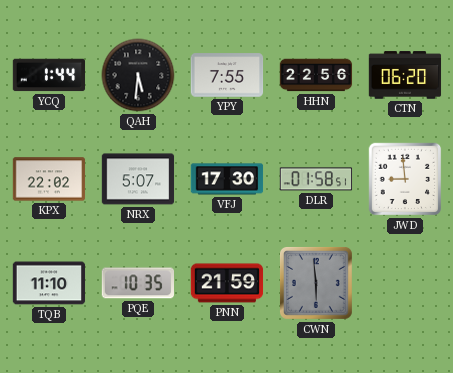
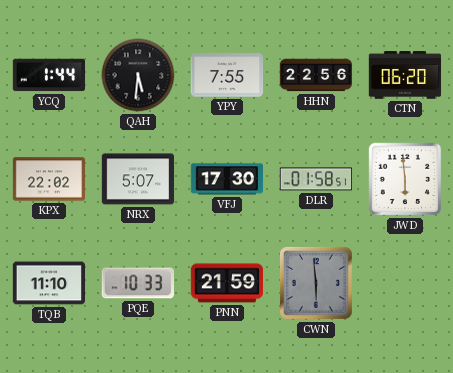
JWD: 8:59 -> 5:59
PQE: 10:35 -> 10:33
